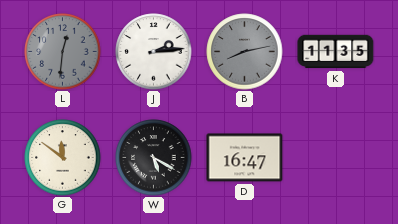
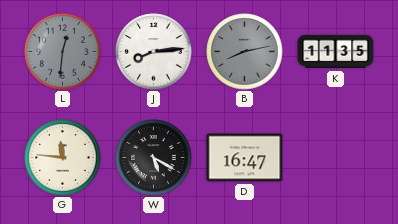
J: 2:14 -> 8:14
G: 11:51 -> 11:46
